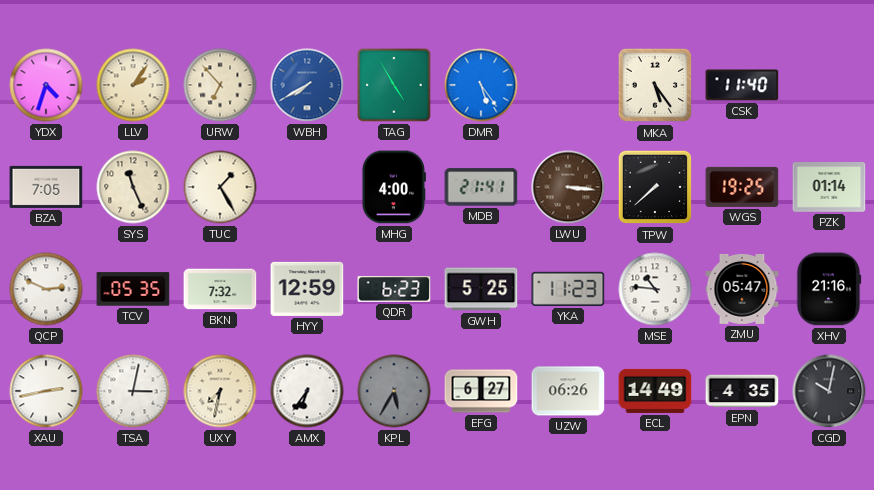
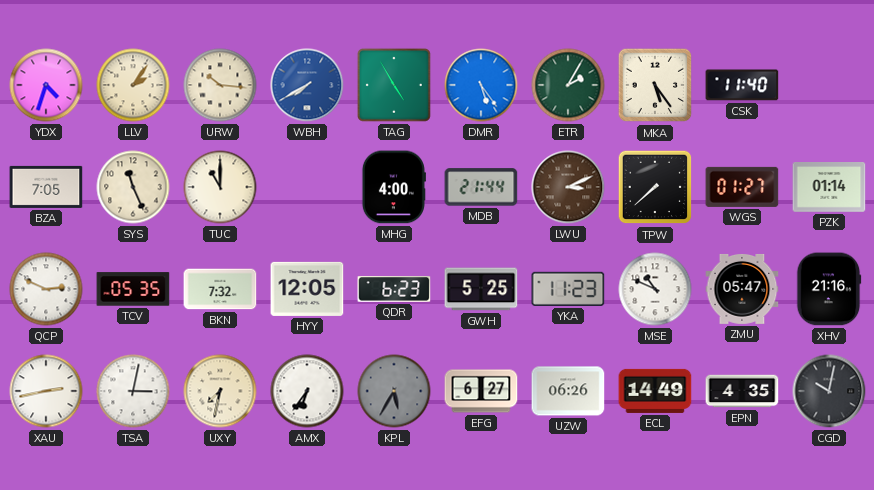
URW: 6:53 -> 10:16
ETR: none -> 2:05
TUC: 1:25 -> 11:00
MDB: 21:41 -> 21:44
LWU: 3:16 -> 3:11
WGS: 19:25 -> 01:27
HYY: 12:59 -> 12:05
MSE: 10:46 -> 10:49
